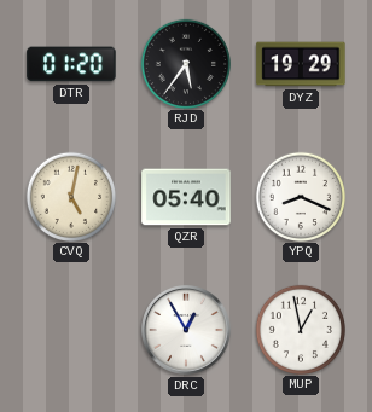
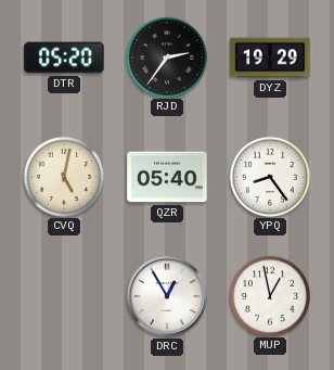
DTR: 01:20 -> 05:20
RJD: 5:36 -> 2:36
YPQ: 8:19 -> 8:24
